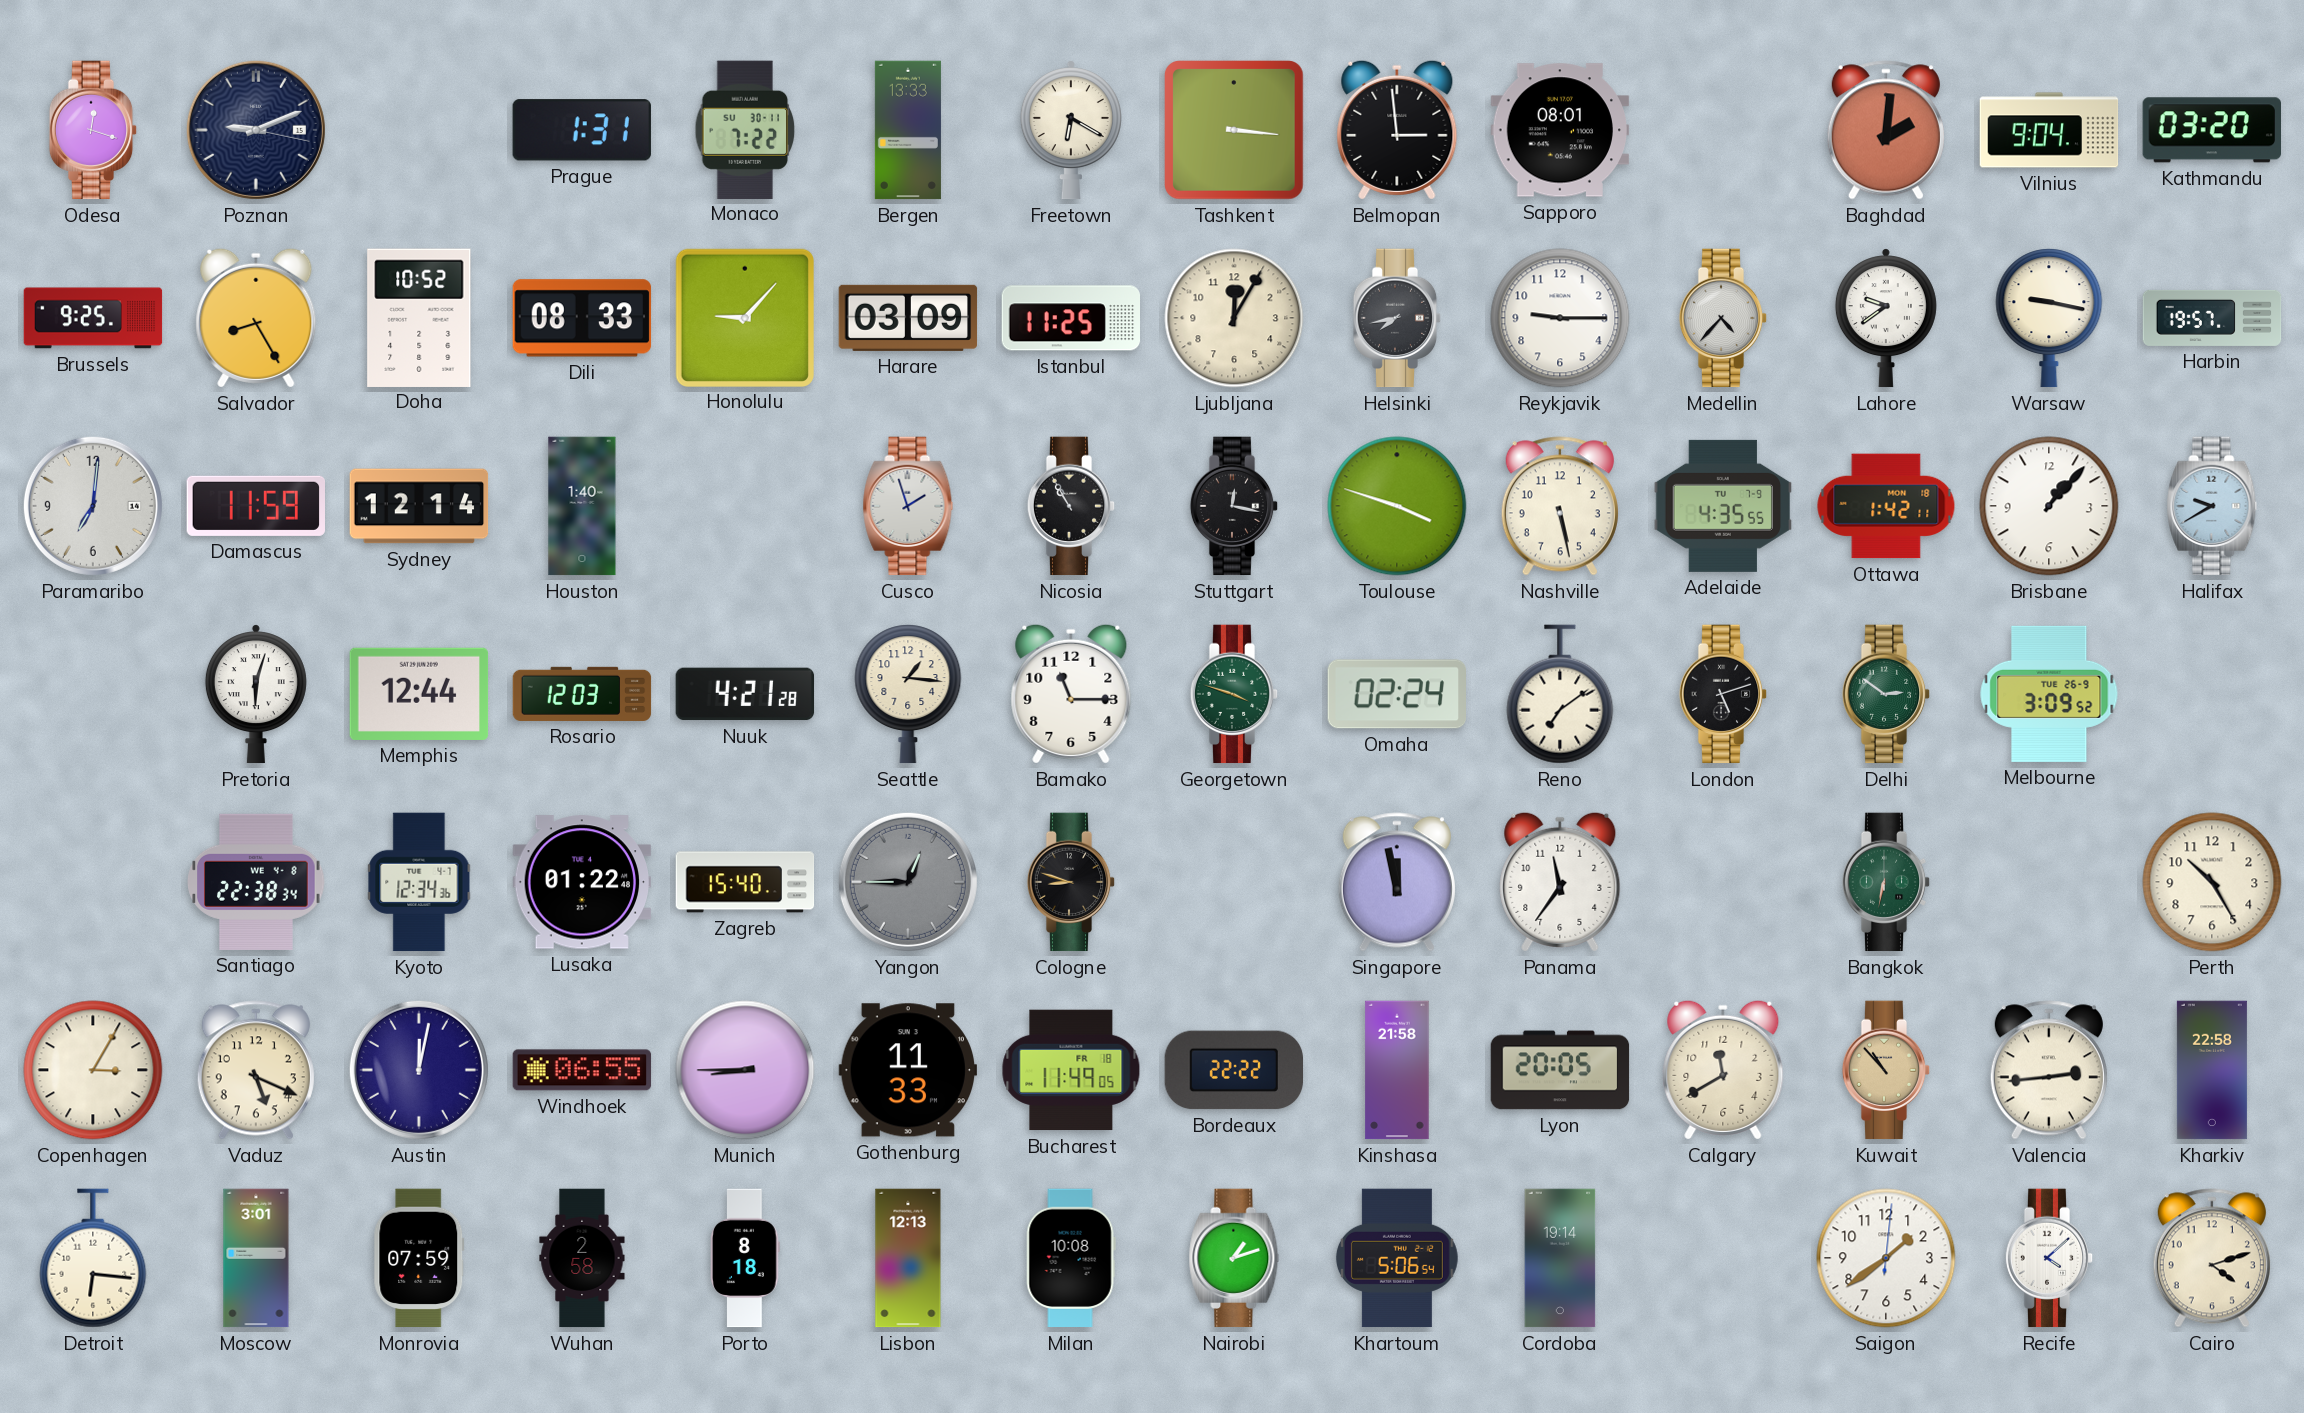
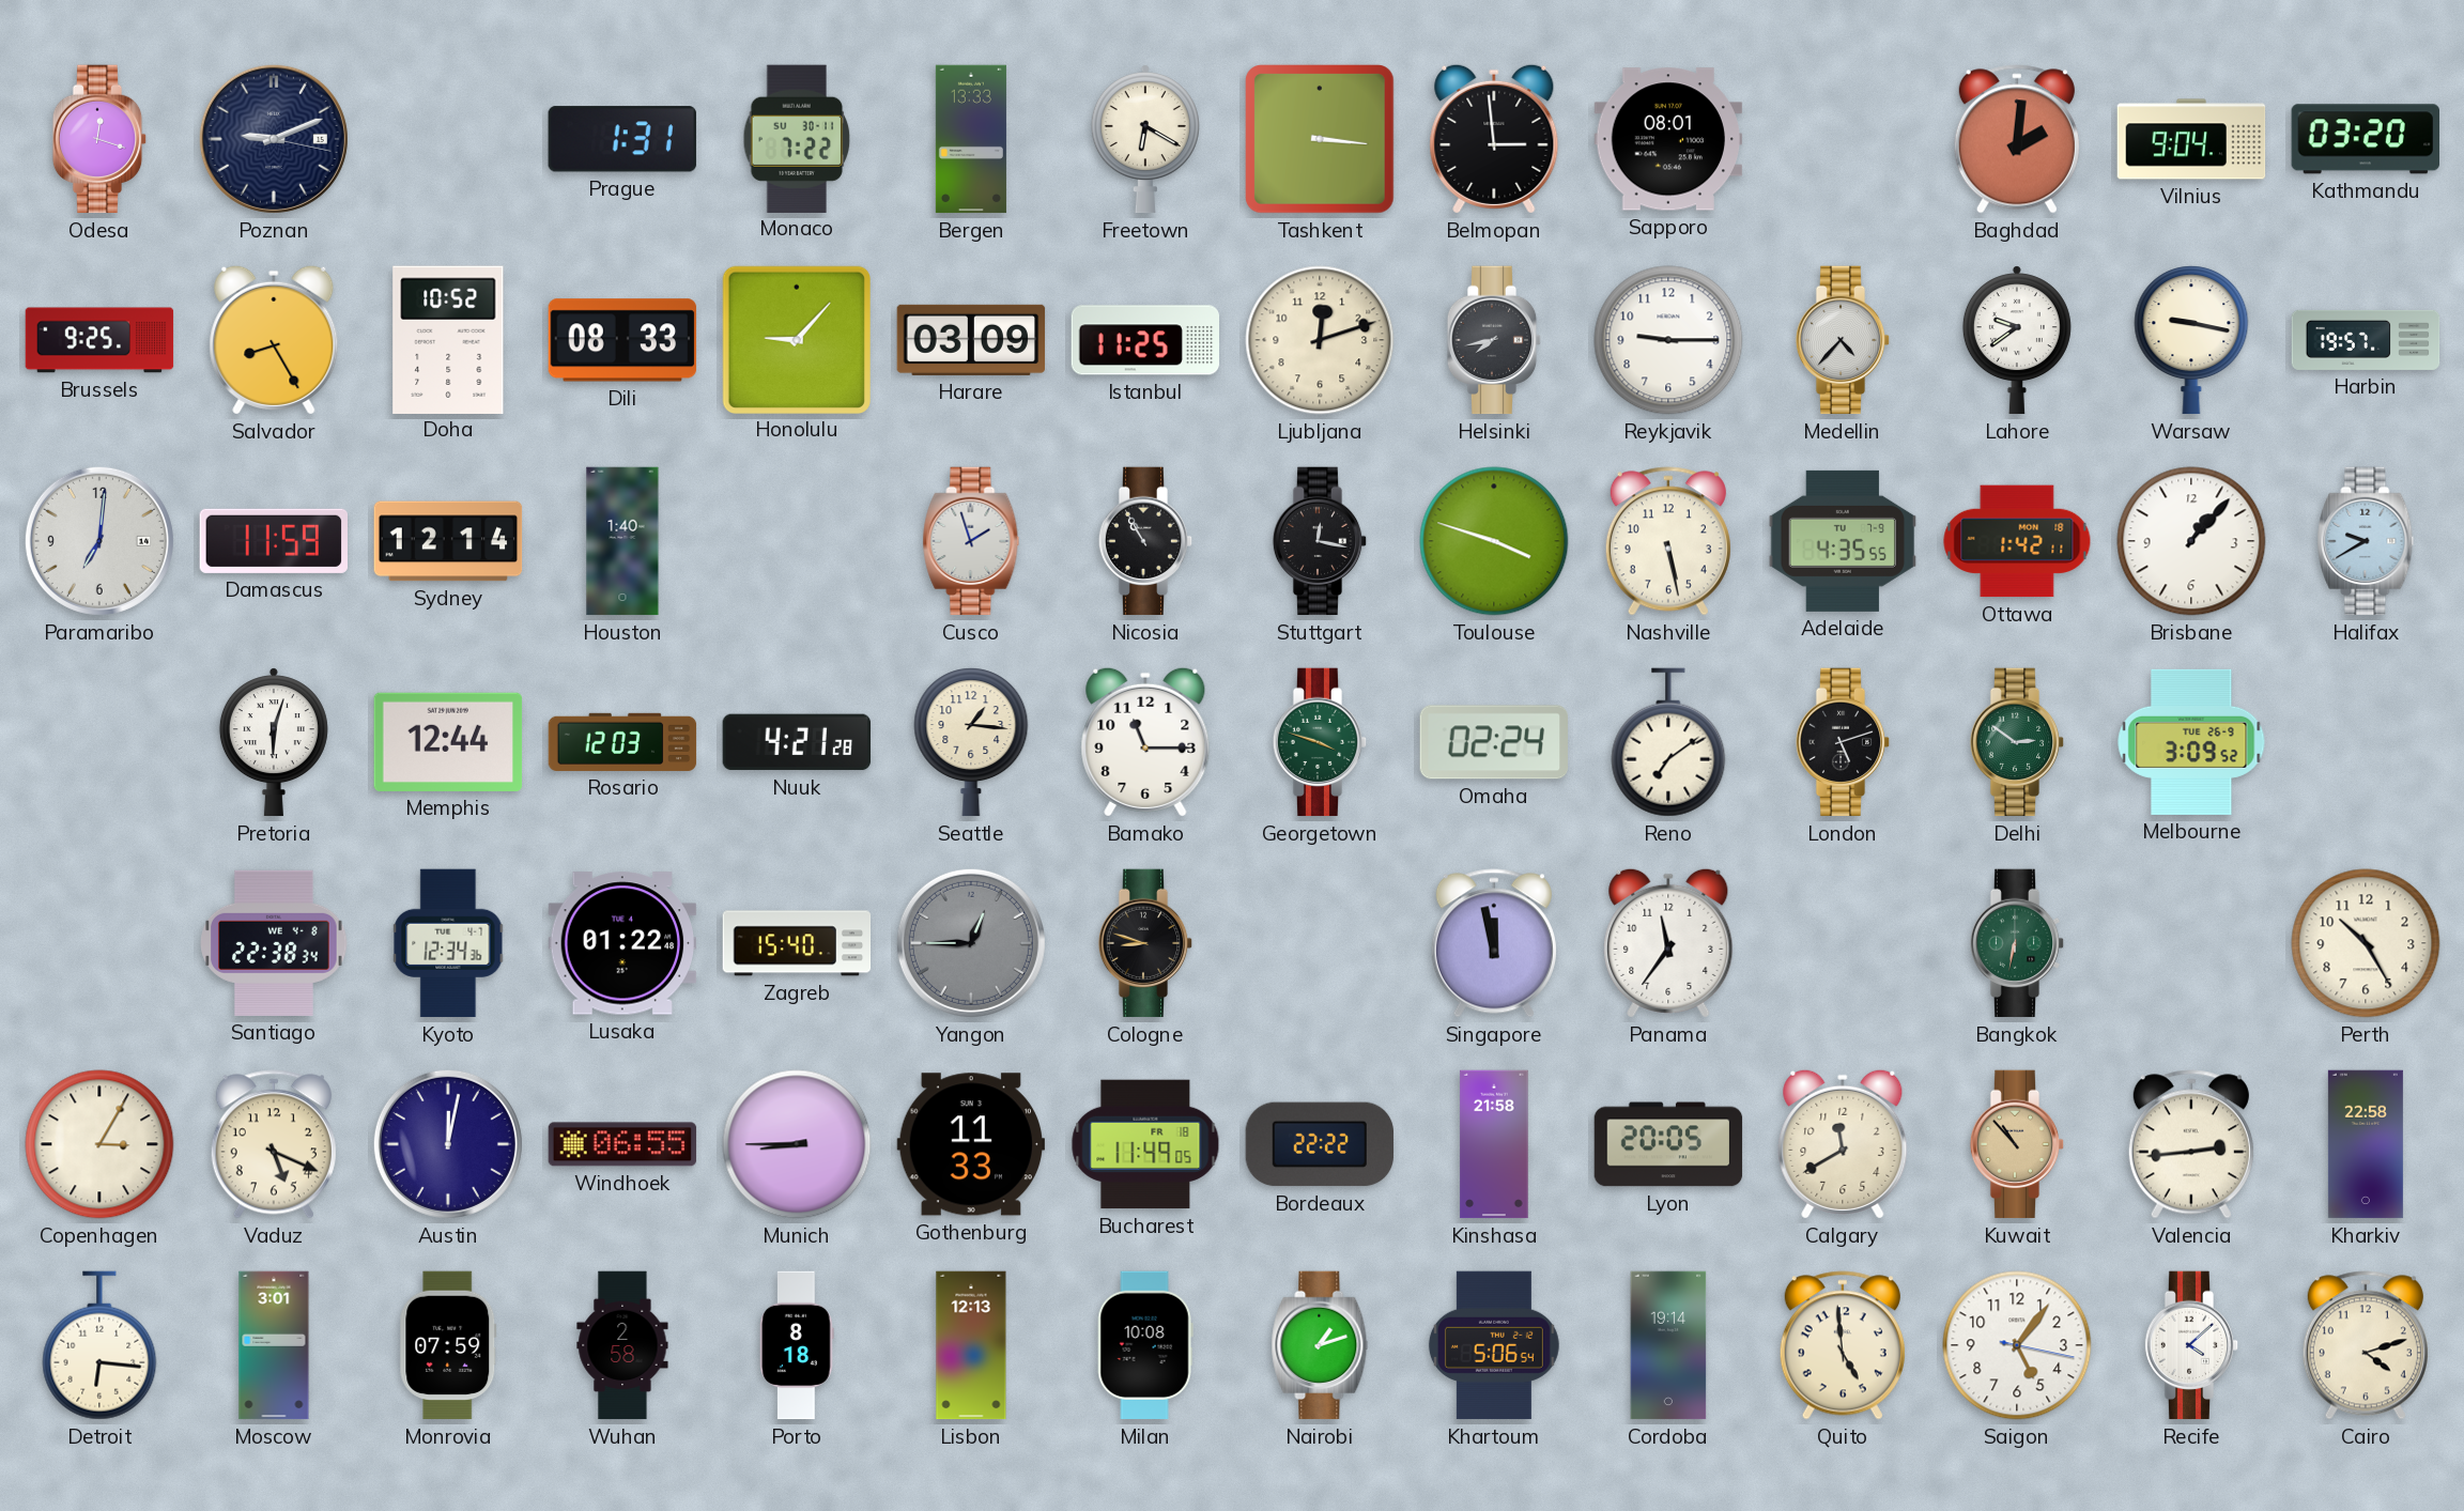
Ljubljana: 12:05 -> 12:12
Quito: none -> 4:59
Saigon: 1:39 -> 5:06
